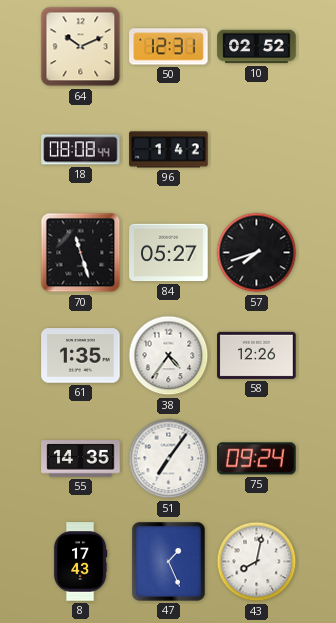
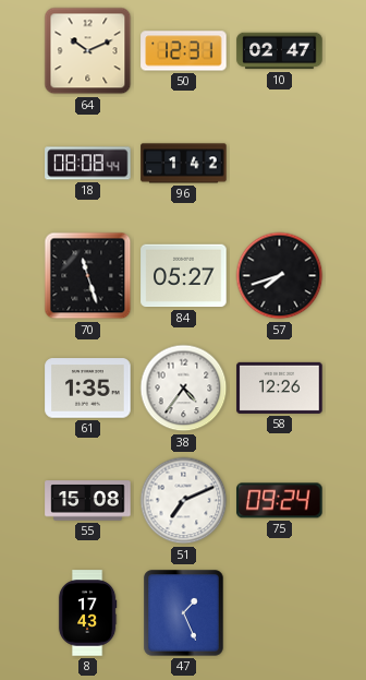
10: 02:52 -> 02:47
55: 14:35 -> 15:08
51: 7:06 -> 7:11
43: 8:02 -> none
